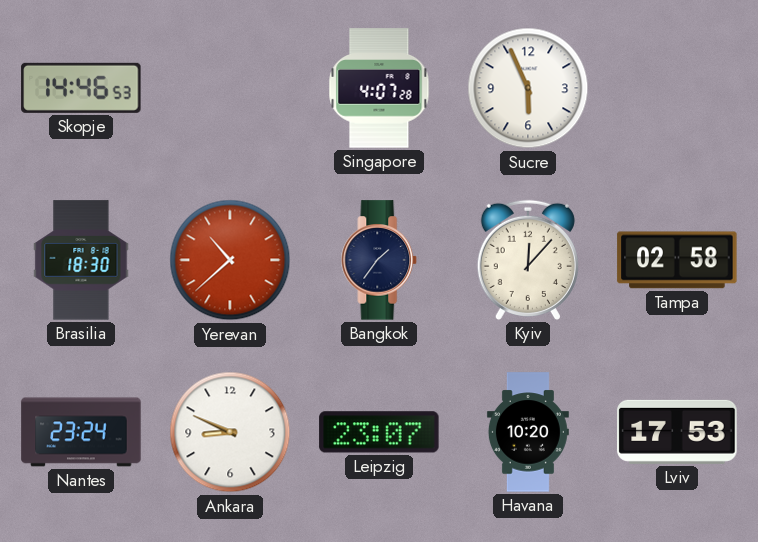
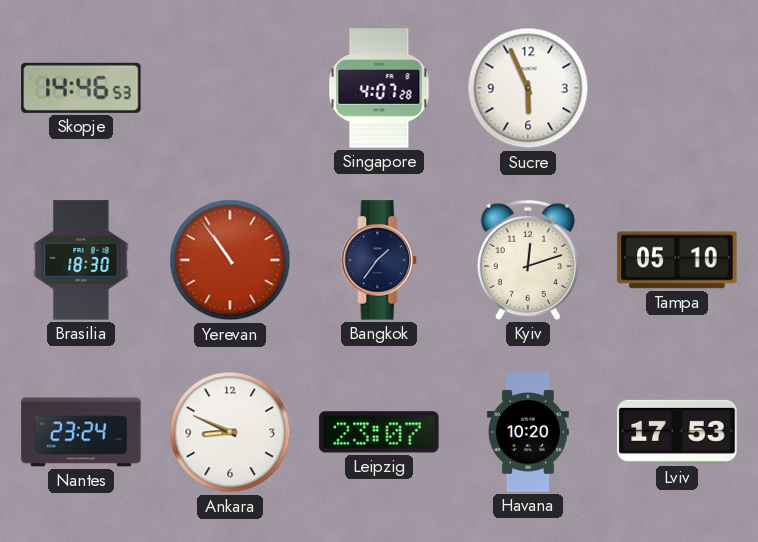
Yerevan: 10:38 -> 10:54
Kyiv: 12:07 -> 12:12
Tampa: 02:58 -> 05:10
